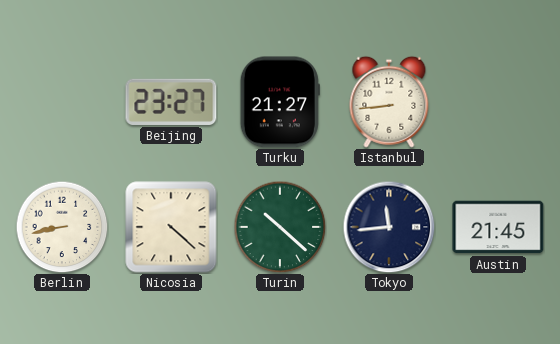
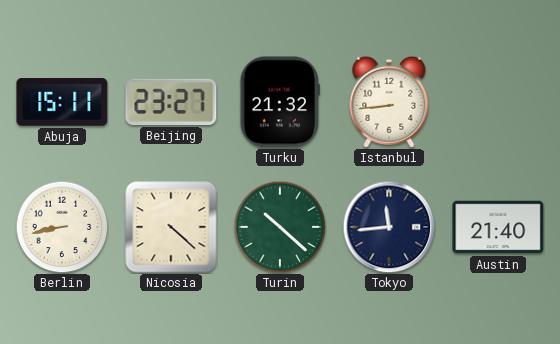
Abuja: none -> 15:11
Turku: 21:27 -> 21:32
Austin: 21:45 -> 21:40
